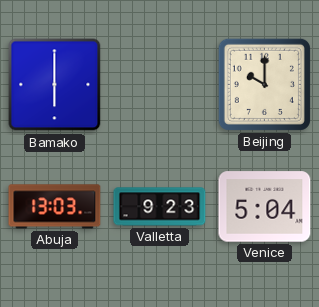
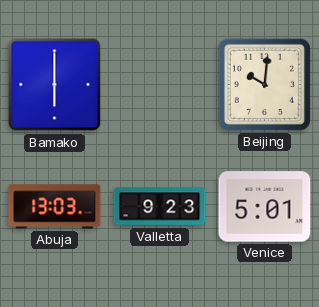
Beijing: 10:00 -> 10:01
Venice: 5:04 -> 5:01
